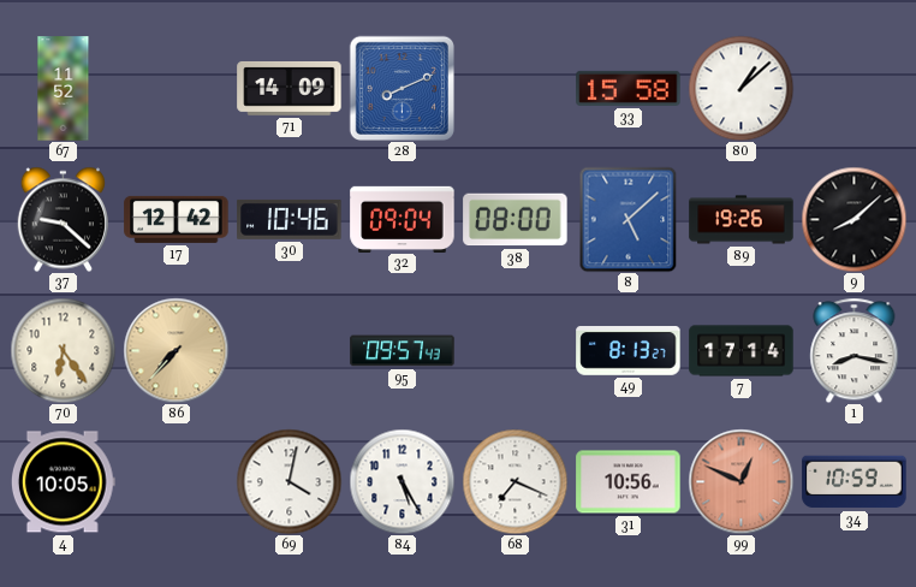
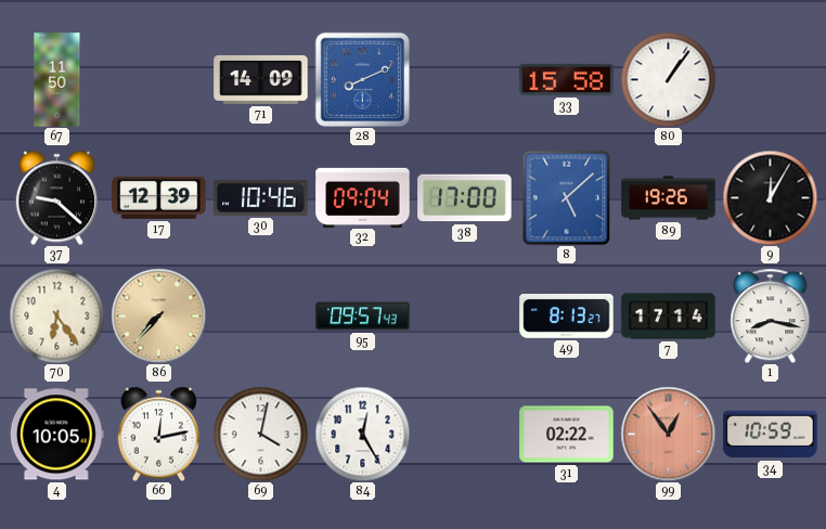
67: 11:52 -> 11:50
80: 1:08 -> 1:06
17: 12:42 -> 12:39
38: 08:00 -> 17:00
9: 8:08 -> 12:05
66: none -> 12:13
84: 5:25 -> 12:25
68: 7:19 -> none
31: 10:56 -> 02:22
99: 12:49 -> 12:54
